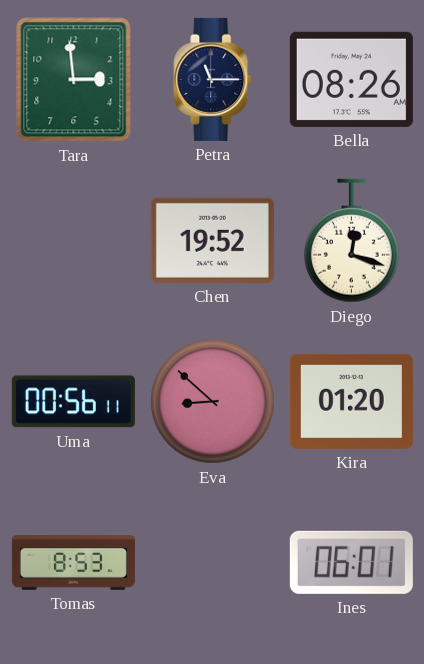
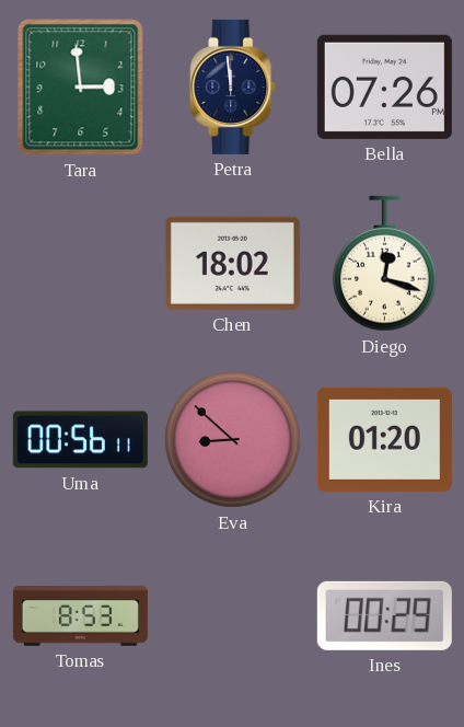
Petra: 11:15 -> 11:59
Bella: 08:26 -> 07:26
Chen: 19:52 -> 18:02
Ines: 06:01 -> 00:29
